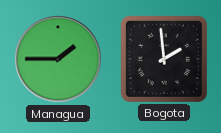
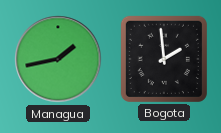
Managua: 1:45 -> 1:43
